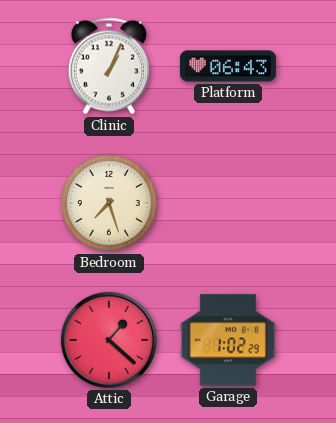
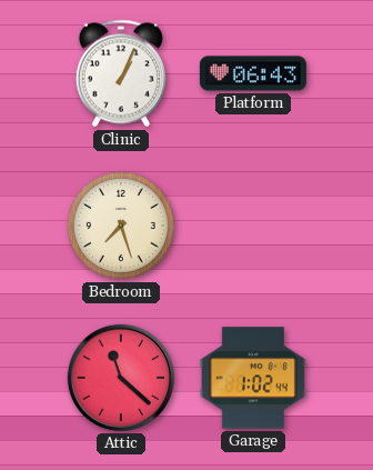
Attic: 1:22 -> 11:22
Garage: 1:02:29 -> 1:02:44
